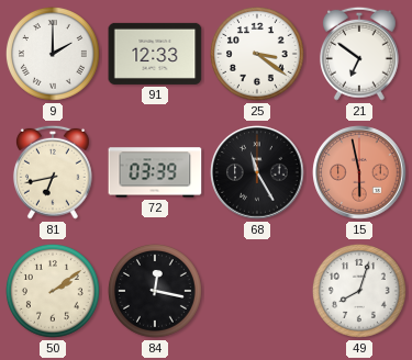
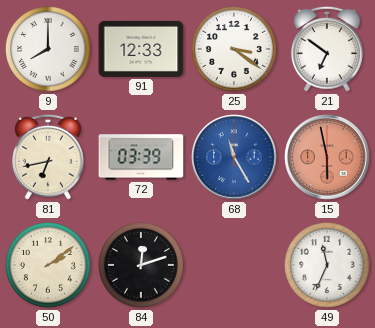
9: 2:00 -> 8:00
68 dial: black -> blue
84: 12:17 -> 12:12
49: 8:03 -> 11:34
